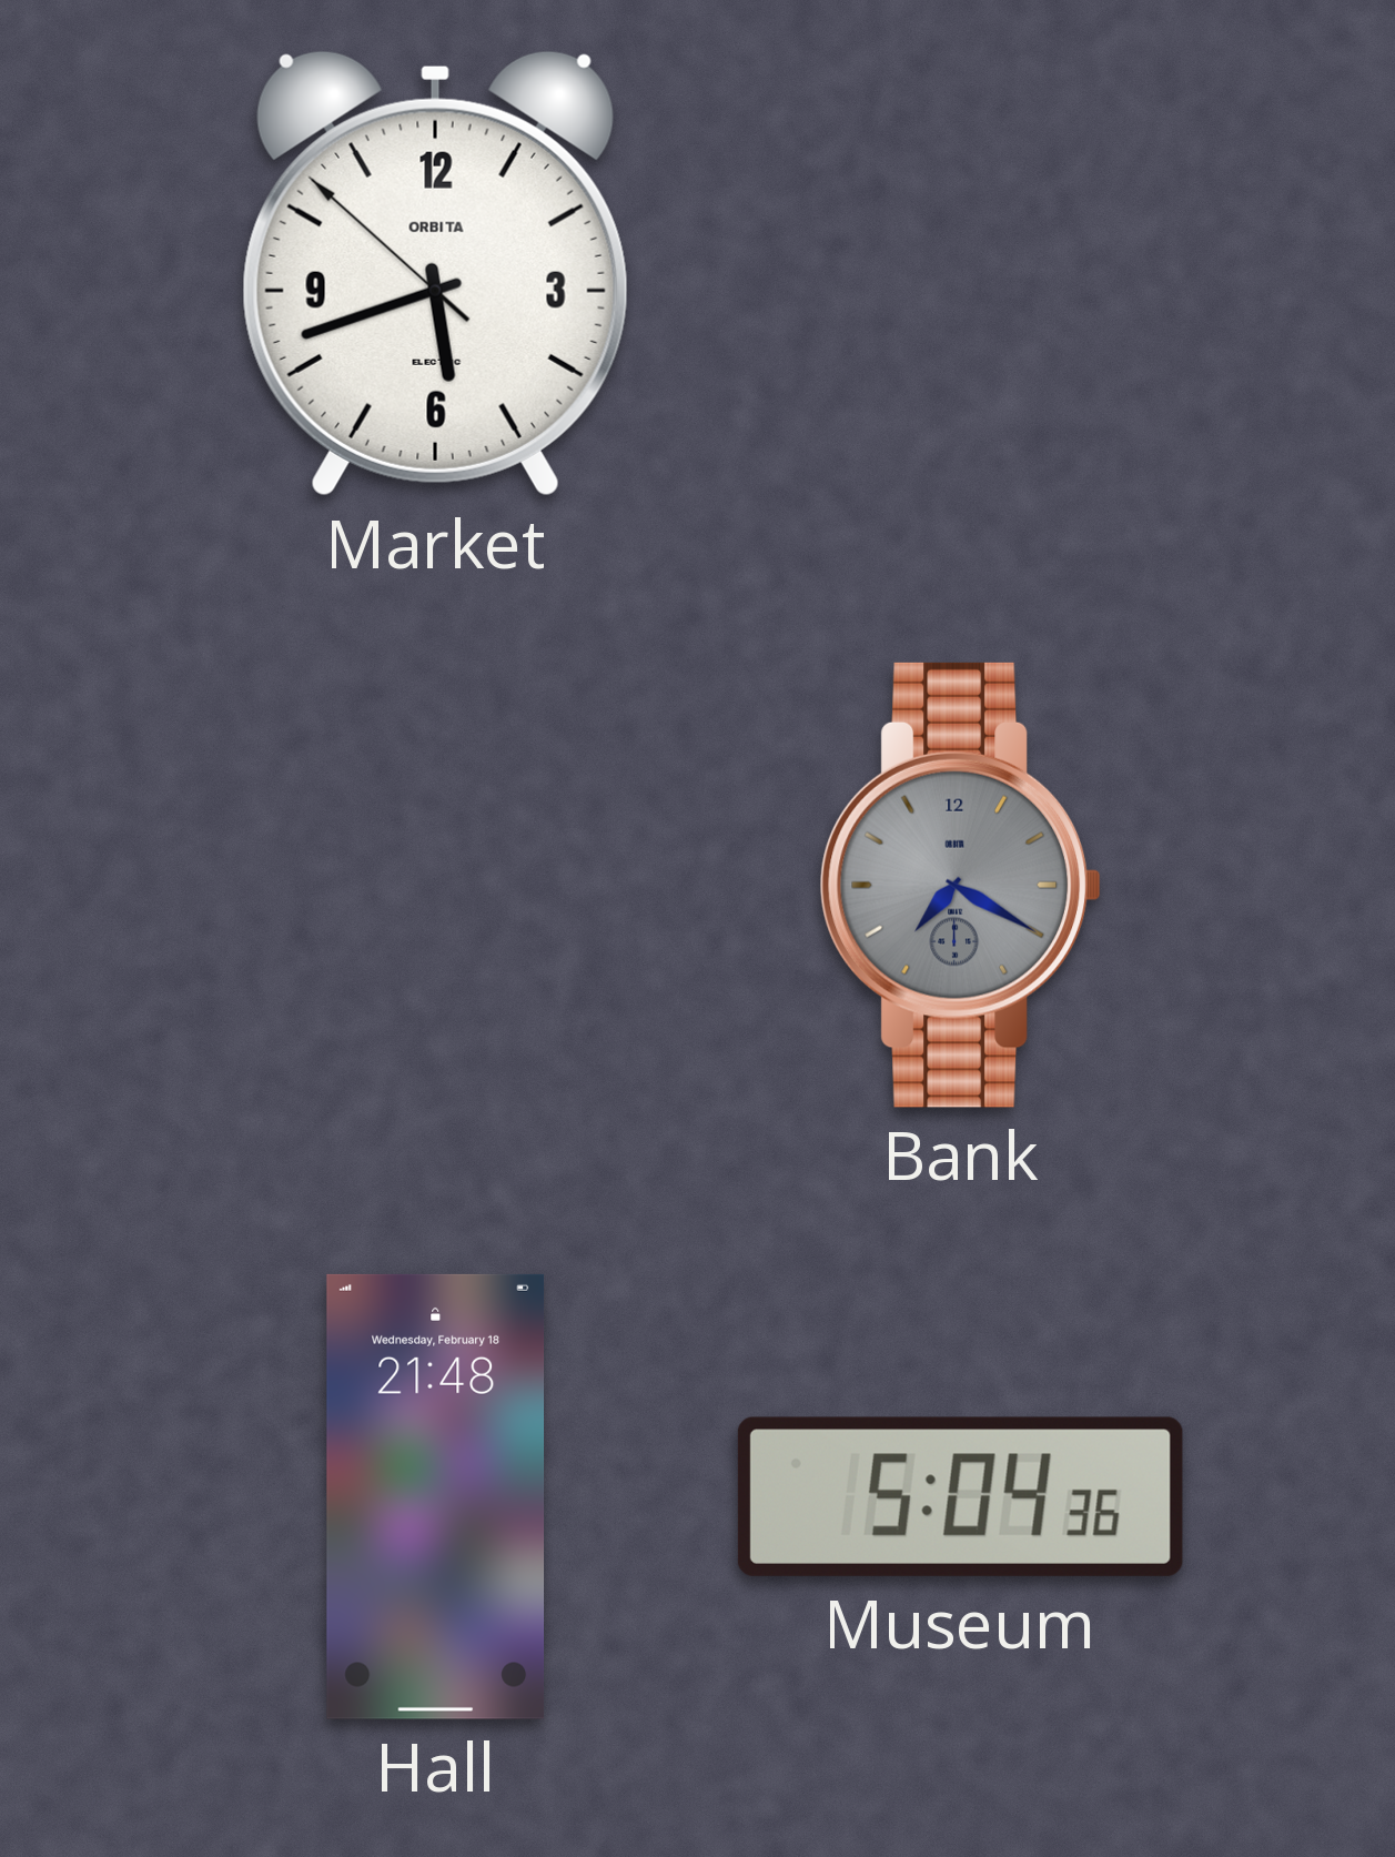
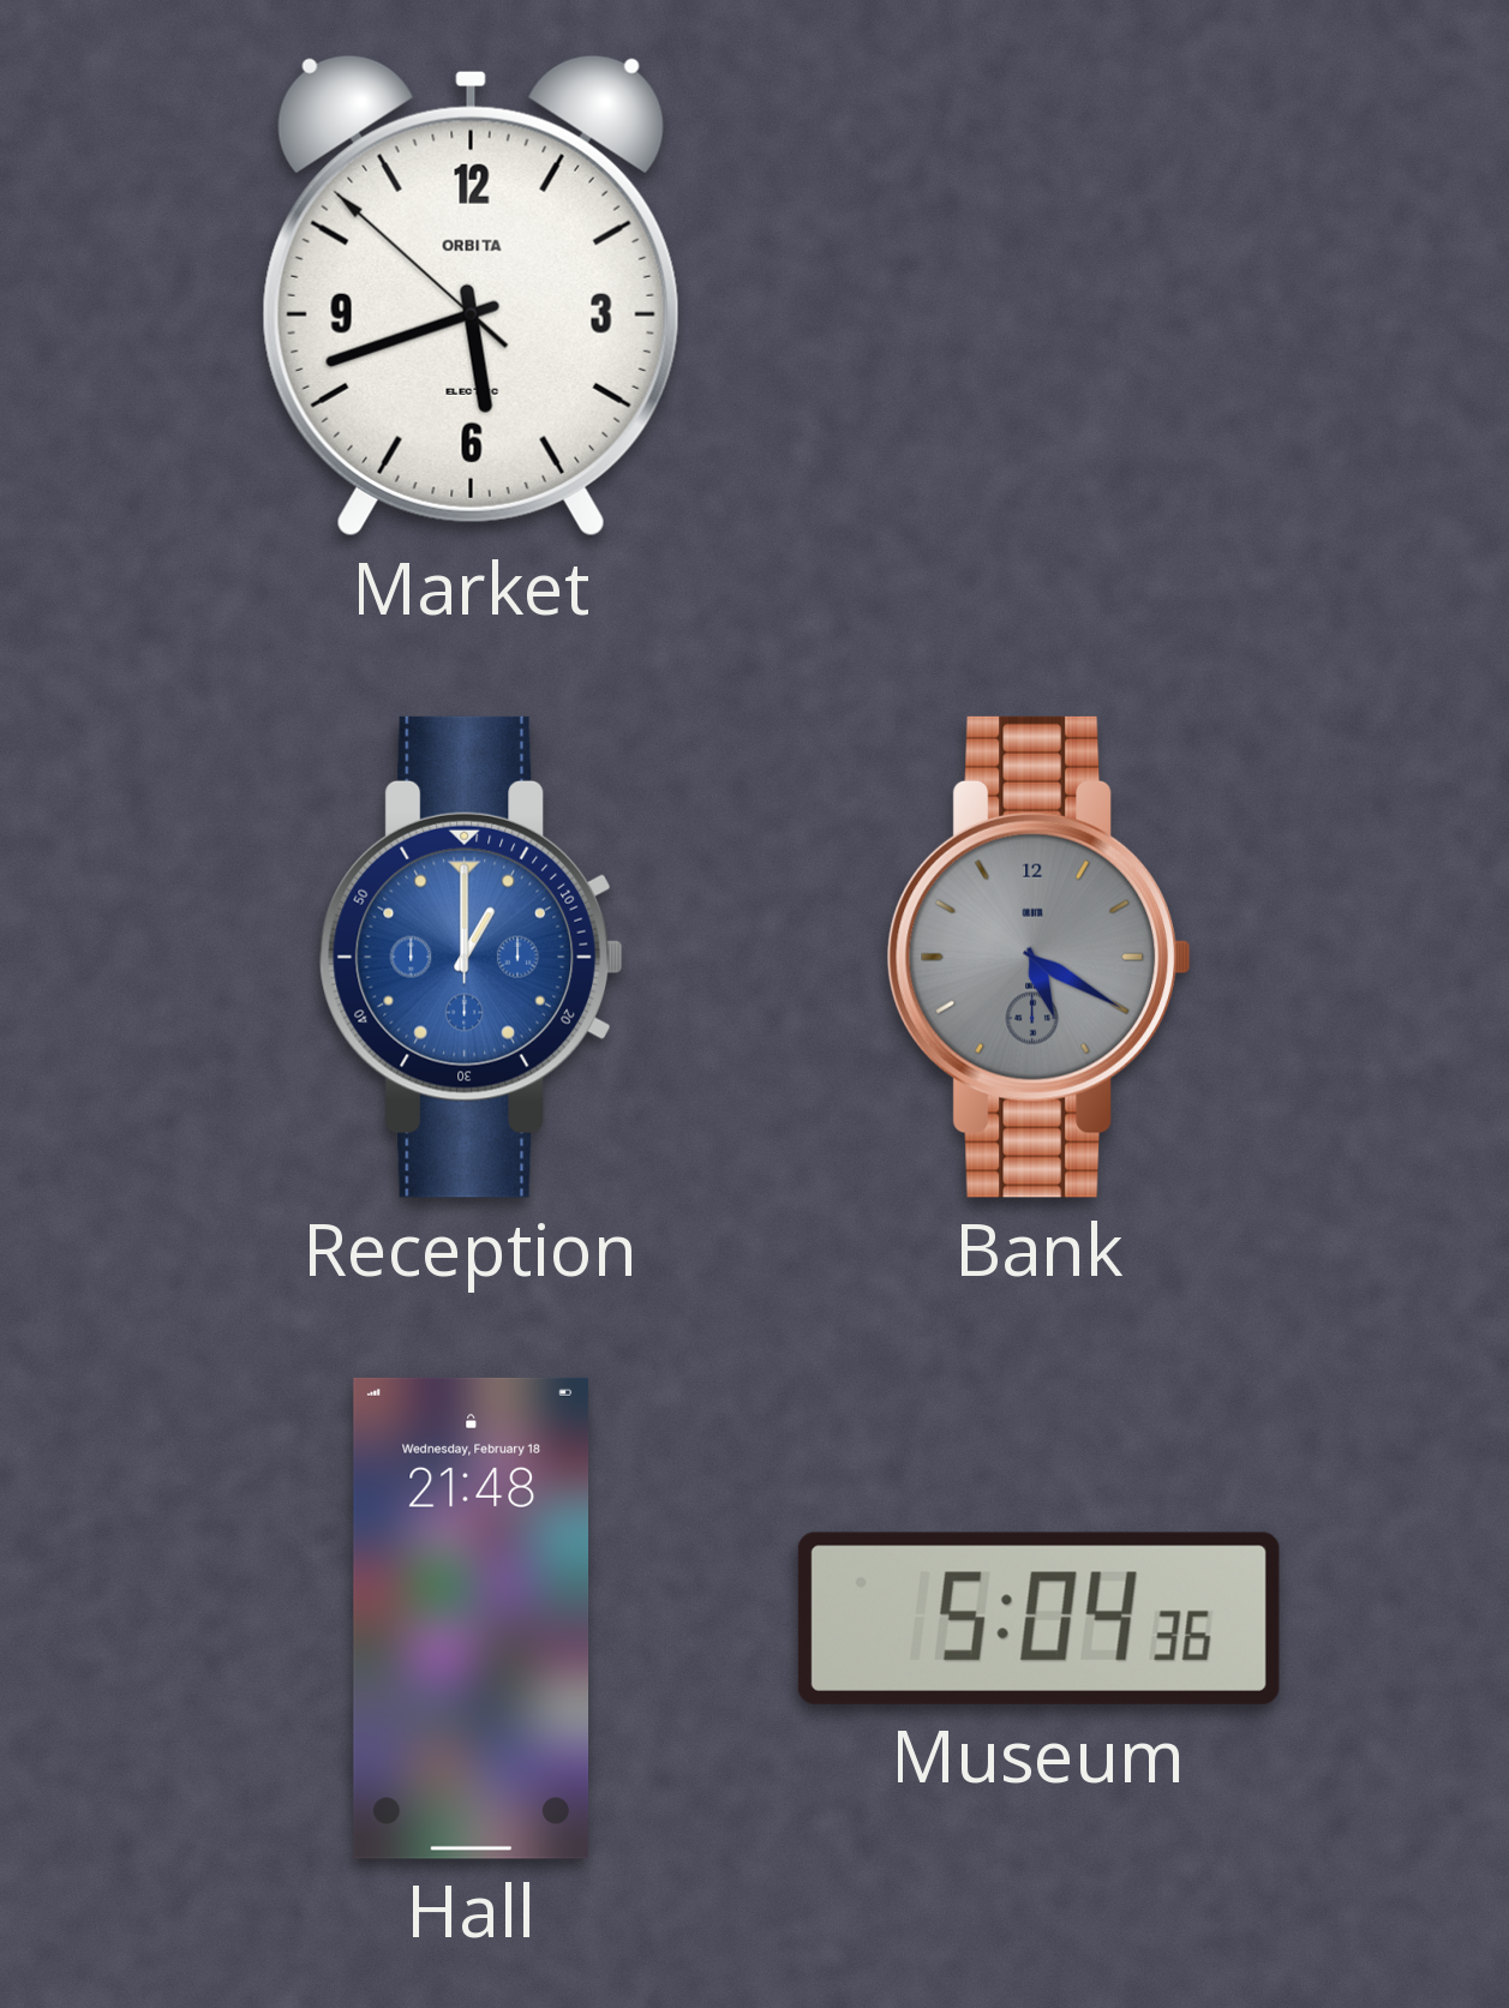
Reception: none -> 1:00
Bank: 7:20 -> 5:20
